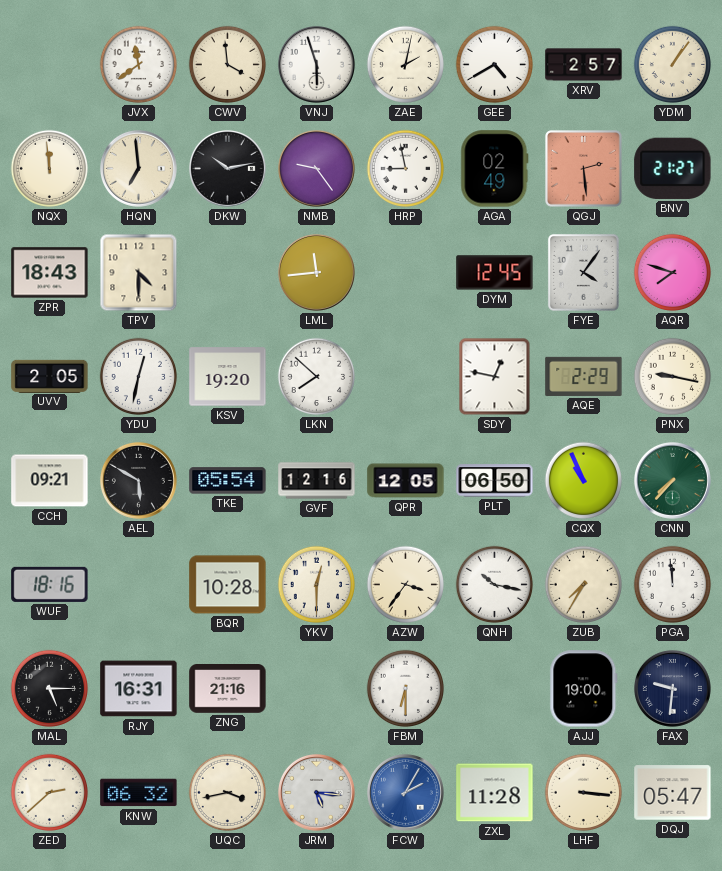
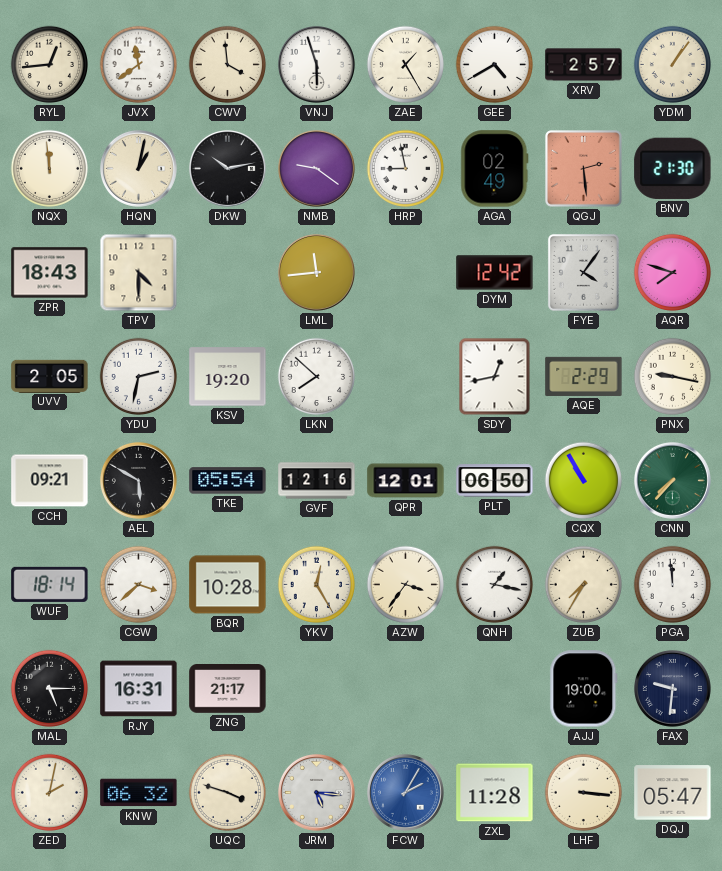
RYL: none -> 12:44
ZAE: 2:02 -> 1:25
HQN: 6:59 -> 1:02
NMB: 9:24 -> 9:21
BNV: 21:27 -> 21:30
DYM: 12:45 -> 12:42
YDU: 12:32 -> 2:32
SDY: 12:47 -> 12:43
QPR: 12:05 -> 12:01
CQX: 10:56 -> 10:55
WUF: 18:16 -> 18:14
CGW: none -> 3:38
YKV: 12:30 -> 12:25
QNH: 10:17 -> 1:17
ZNG: 21:16 -> 21:17
FBM: 6:30 -> none
ZED: 2:38 -> 2:02
UQC: 3:43 -> 3:48
